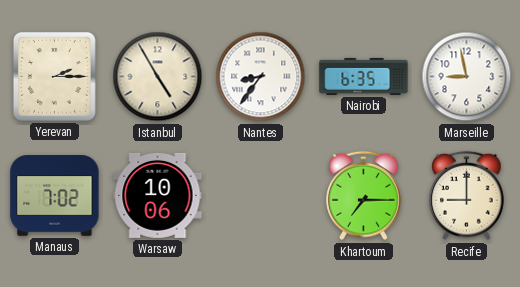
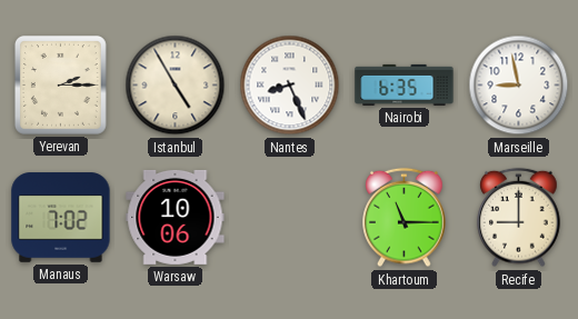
Nantes: 8:36 -> 8:26
Khartoum: 7:15 -> 11:15
